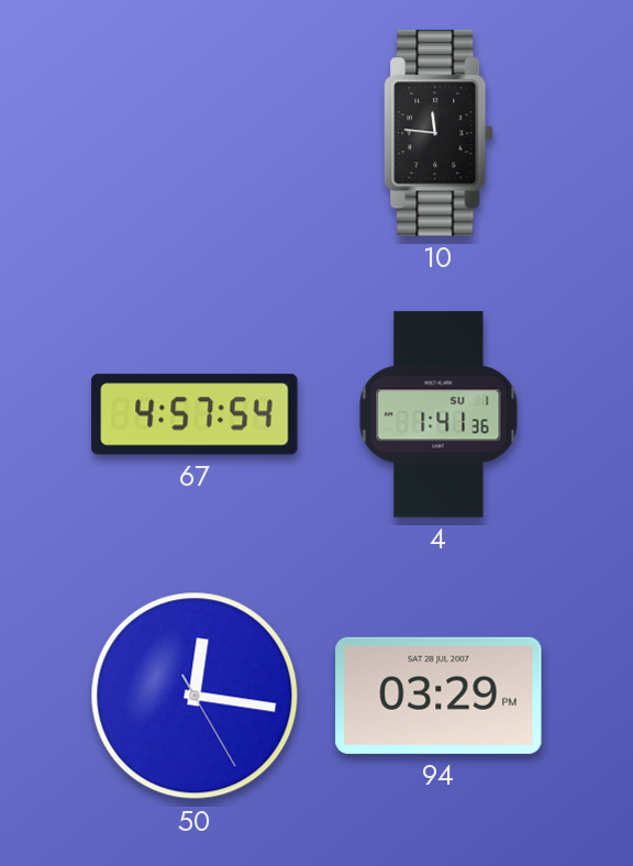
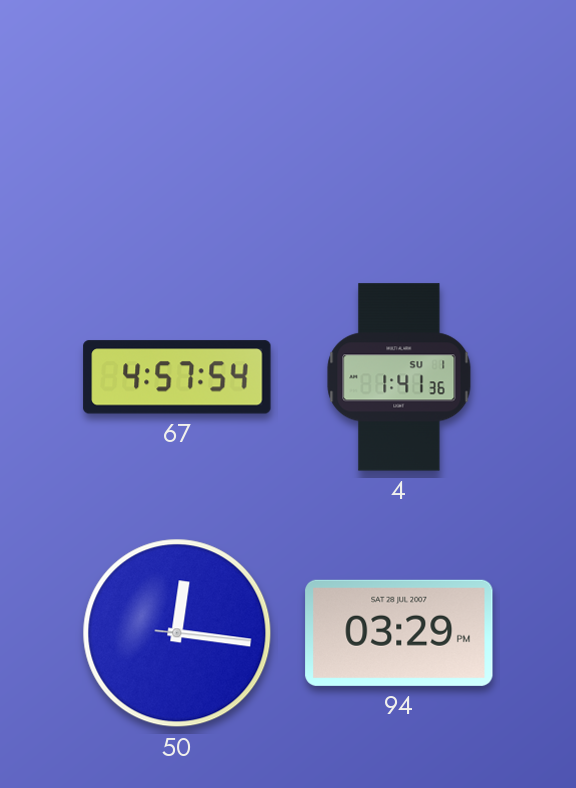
10: 11:46 -> none
50: 12:16:25 -> 12:16:16
